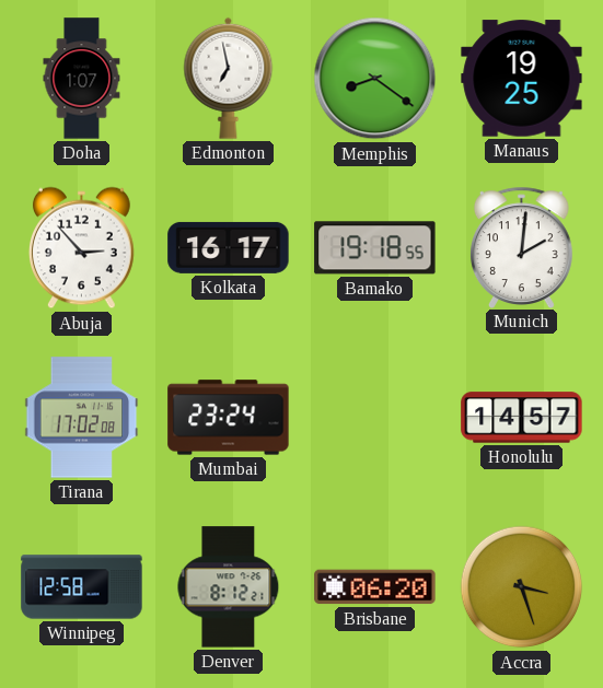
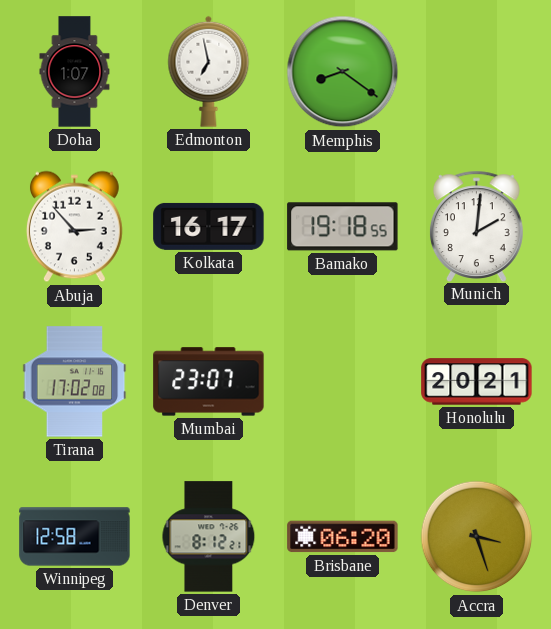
Manaus: 19:25 -> none
Mumbai: 23:24 -> 23:07
Honolulu: 14:57 -> 20:21
